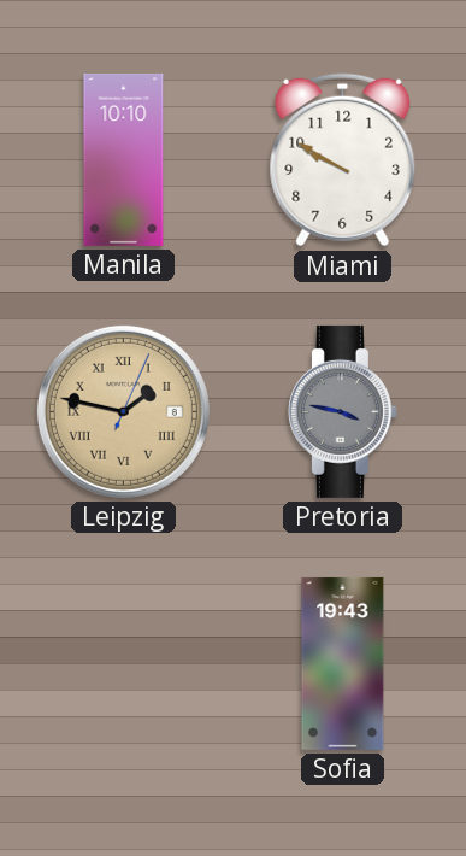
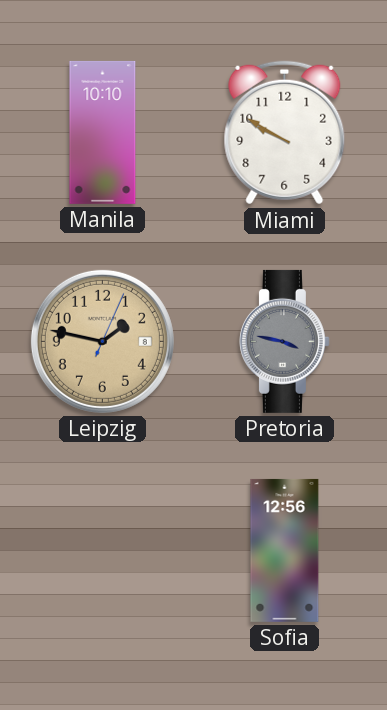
Leipzig numerals: Roman -> Arabic
Sofia: 19:43 -> 12:56
